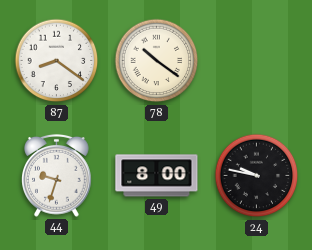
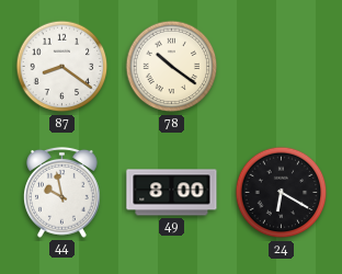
44: 9:33 -> 9:58
24: 9:47 -> 6:20
